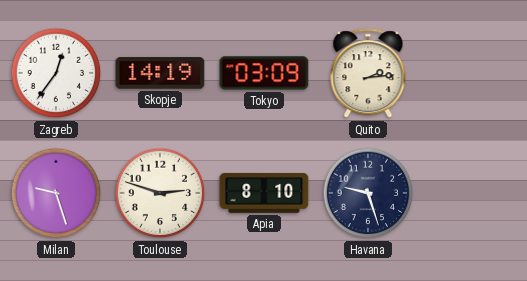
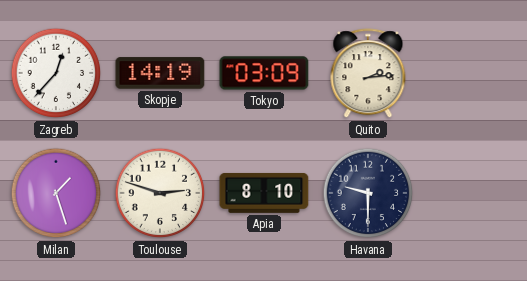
Zagreb: 12:36 -> 12:37
Milan: 9:27 -> 1:27
Havana: 9:27 -> 9:30
